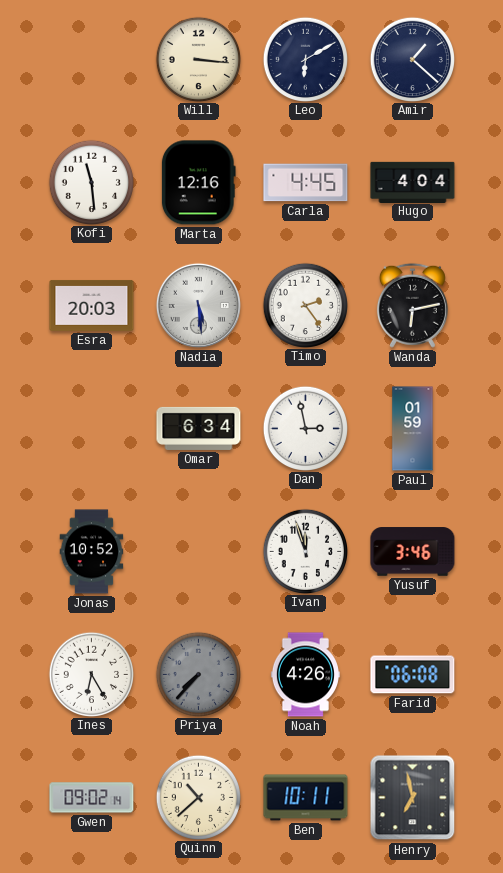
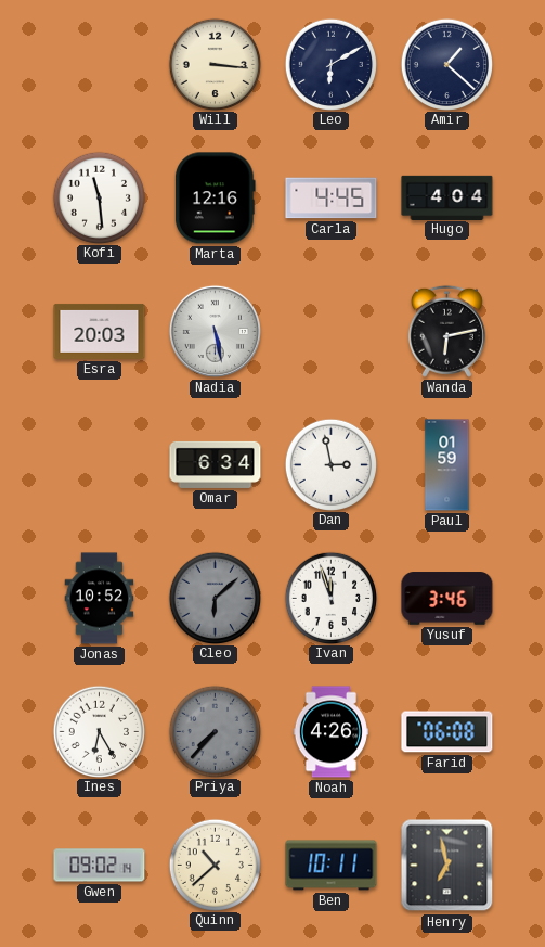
Nadia: 5:29 -> 5:28
Timo: 2:24 -> none
Cleo: none -> 6:08
